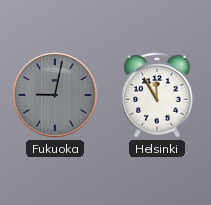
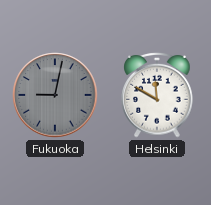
Helsinki: 11:55 -> 11:50
